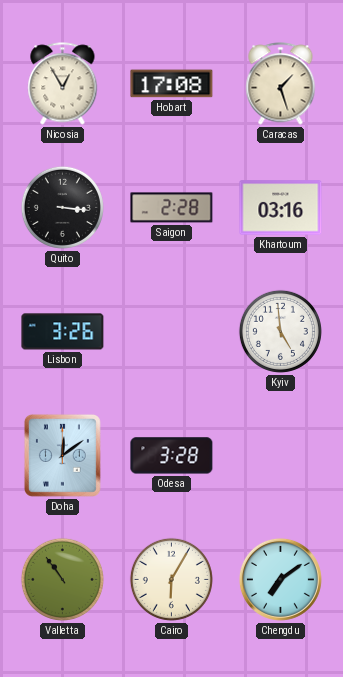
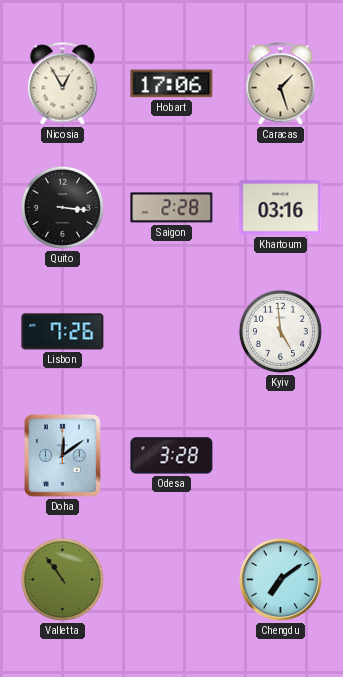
Hobart: 17:08 -> 17:06
Lisbon: 3:26 -> 7:26
Cairo: 6:05 -> none
